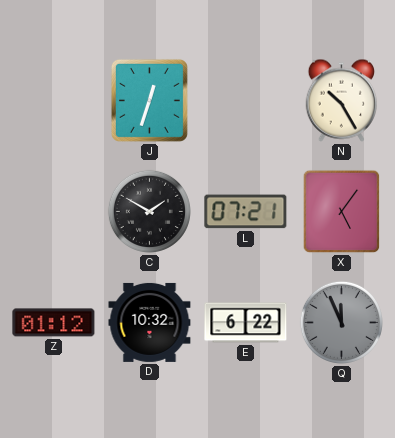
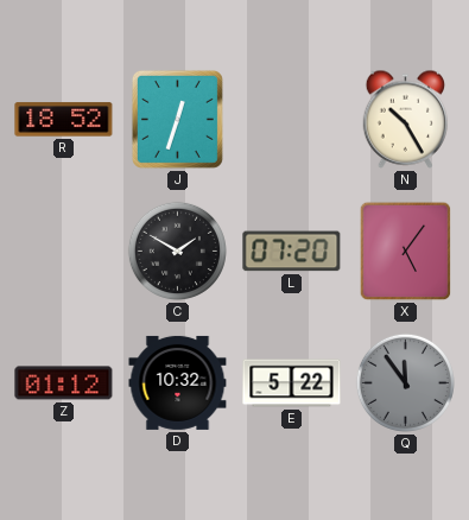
R: none -> 18:52
L: 07:21 -> 07:20
E: 6:22 -> 5:22
Q: 11:56 -> 11:54
